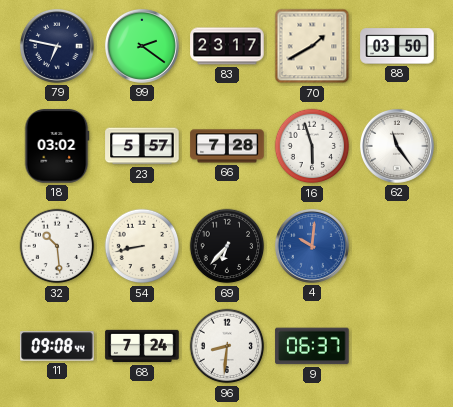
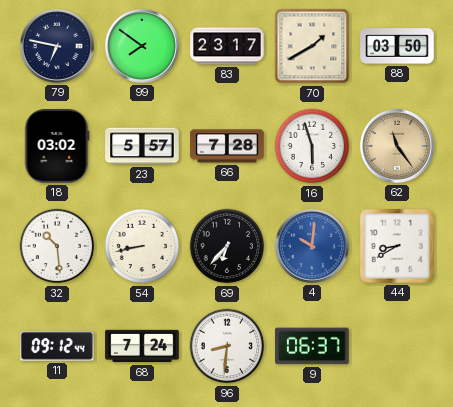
99: 2:21 -> 7:51
62 dial: white -> champagne
44: none -> 8:40
11: 09:08 -> 09:12
